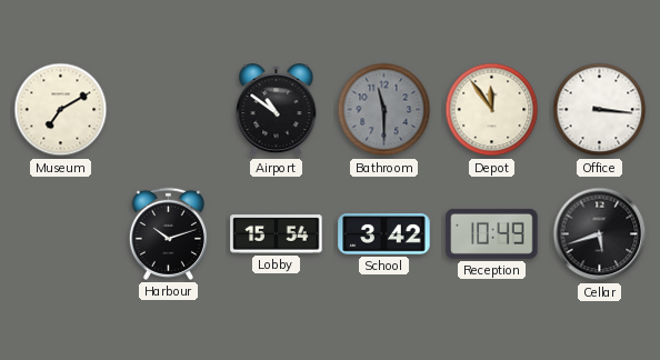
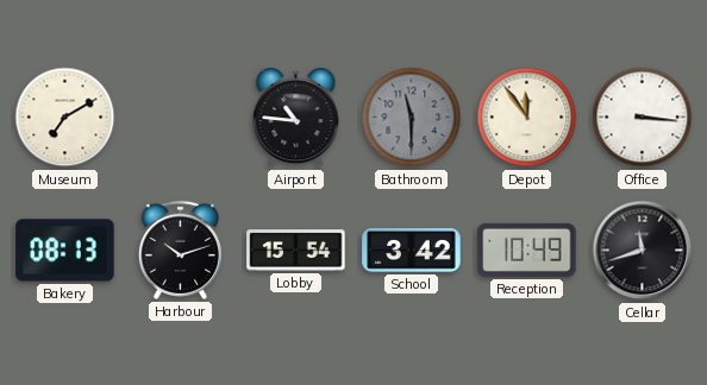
Airport: 10:51 -> 10:46
Bakery: none -> 08:13
Cellar: 5:42 -> 11:42
